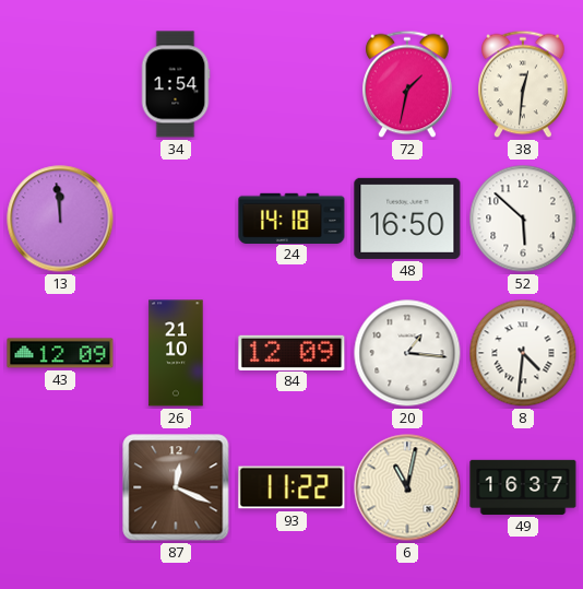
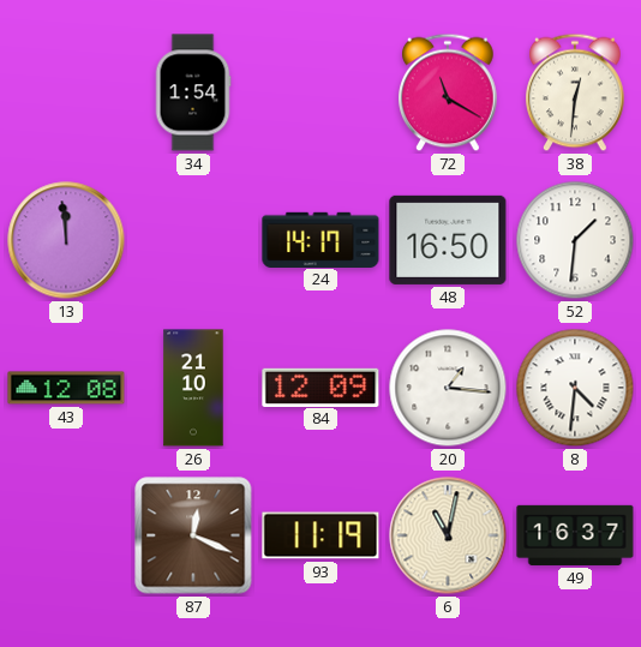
72: 1:32 -> 11:20
24: 14:18 -> 14:17
52: 5:52 -> 1:31
43: 12:09 -> 12:08
93: 11:22 -> 11:19
